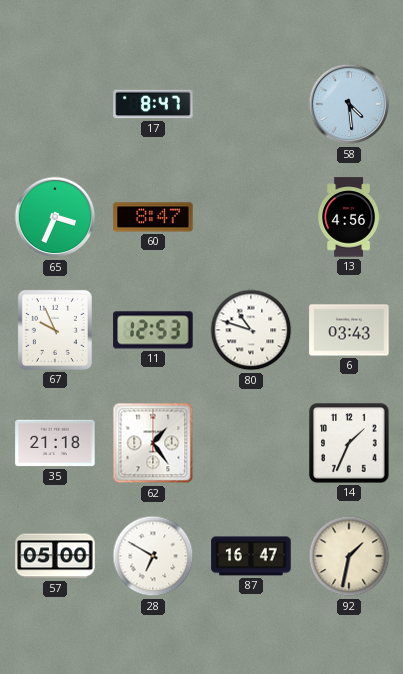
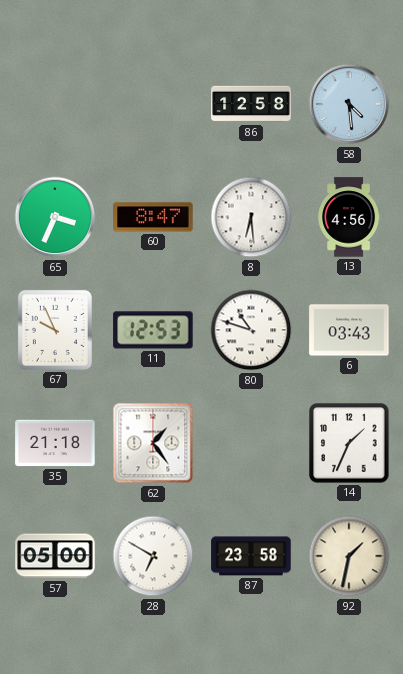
17: 8:47 -> none
86: none -> 12:58
8: none -> 6:29
87: 16:47 -> 23:58
